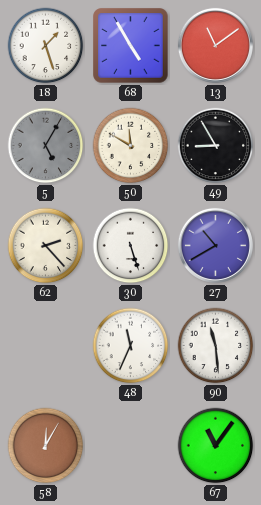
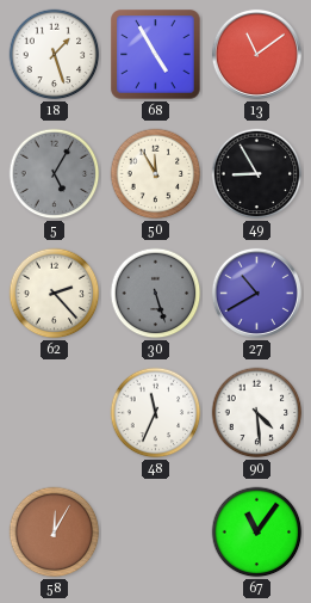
50: 11:50 -> 11:55
30 dial: white -> grey
90: 11:29 -> 4:29
